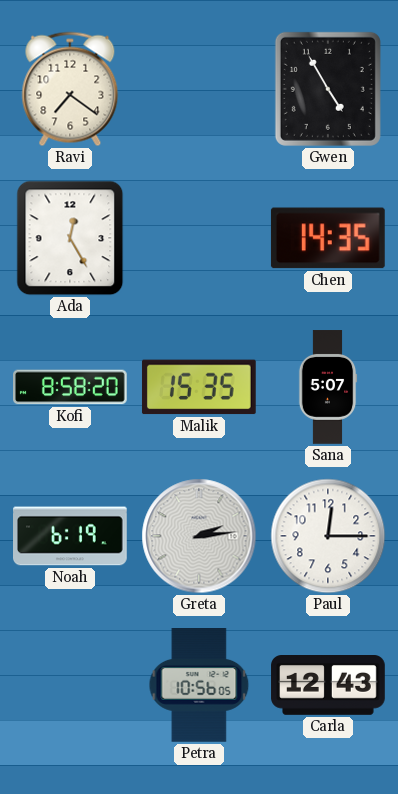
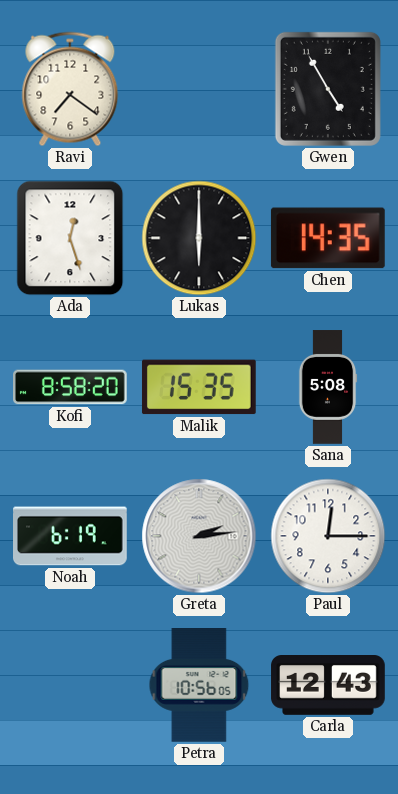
Ada: 12:25 -> 12:27
Lukas: none -> 6:00
Sana: 5:07 -> 5:08
